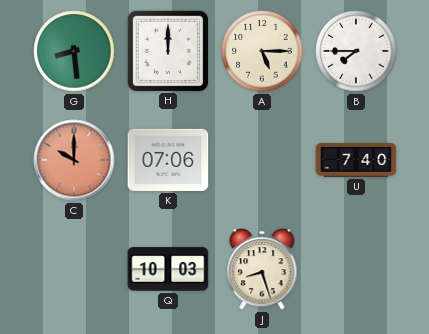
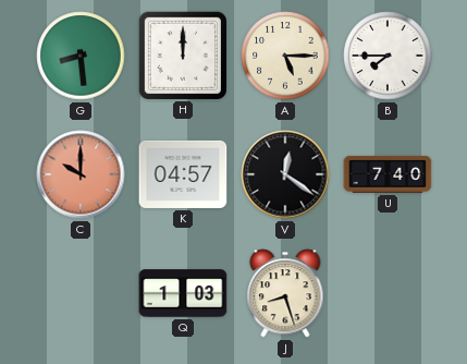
K: 07:06 -> 04:57
V: none -> 12:21
Q: 10:03 -> 1:03
